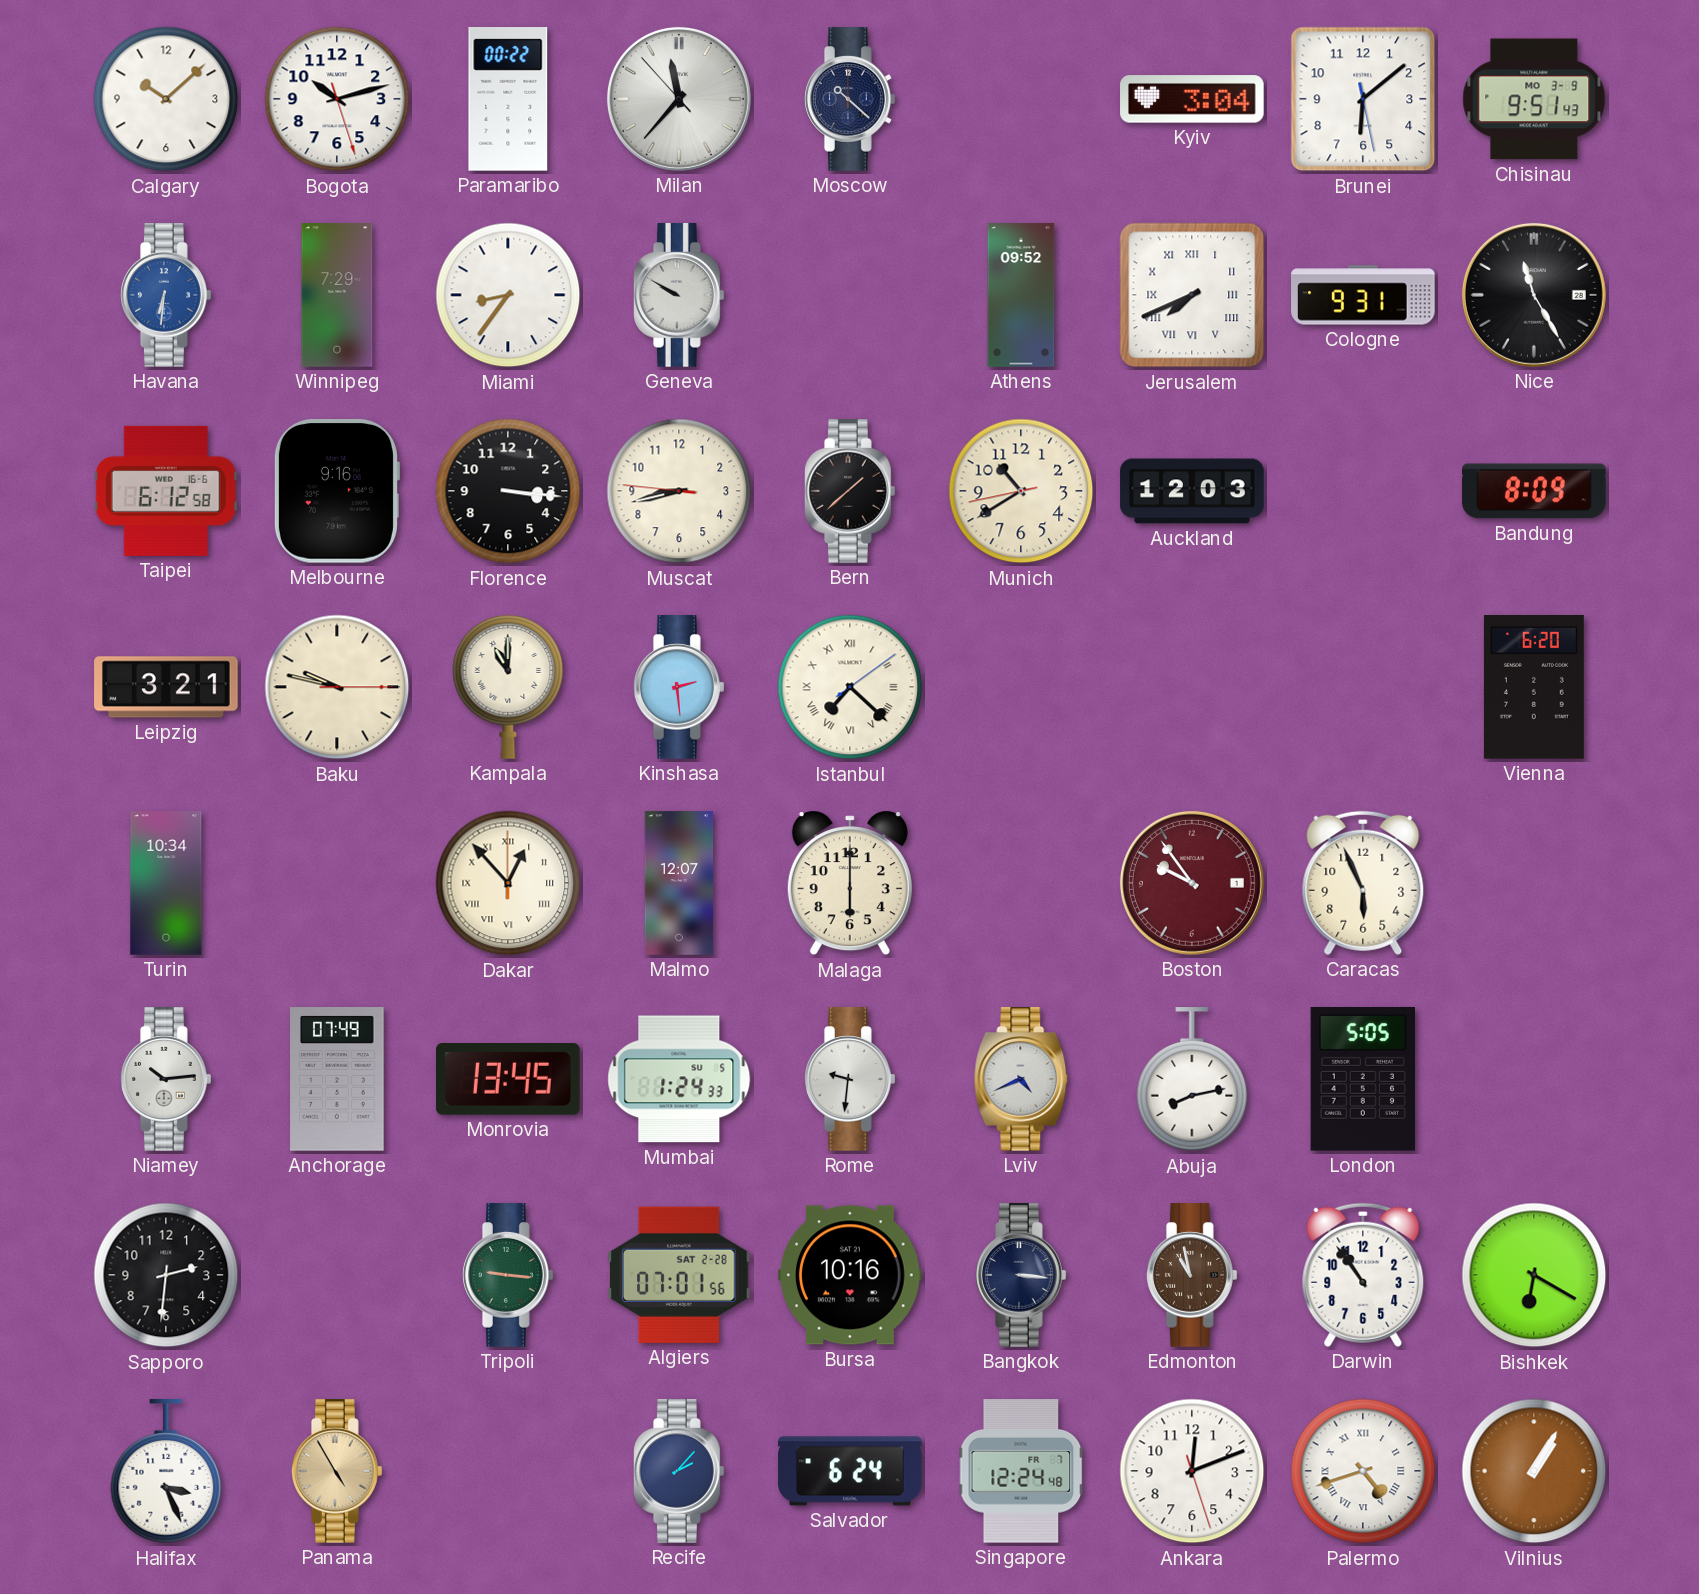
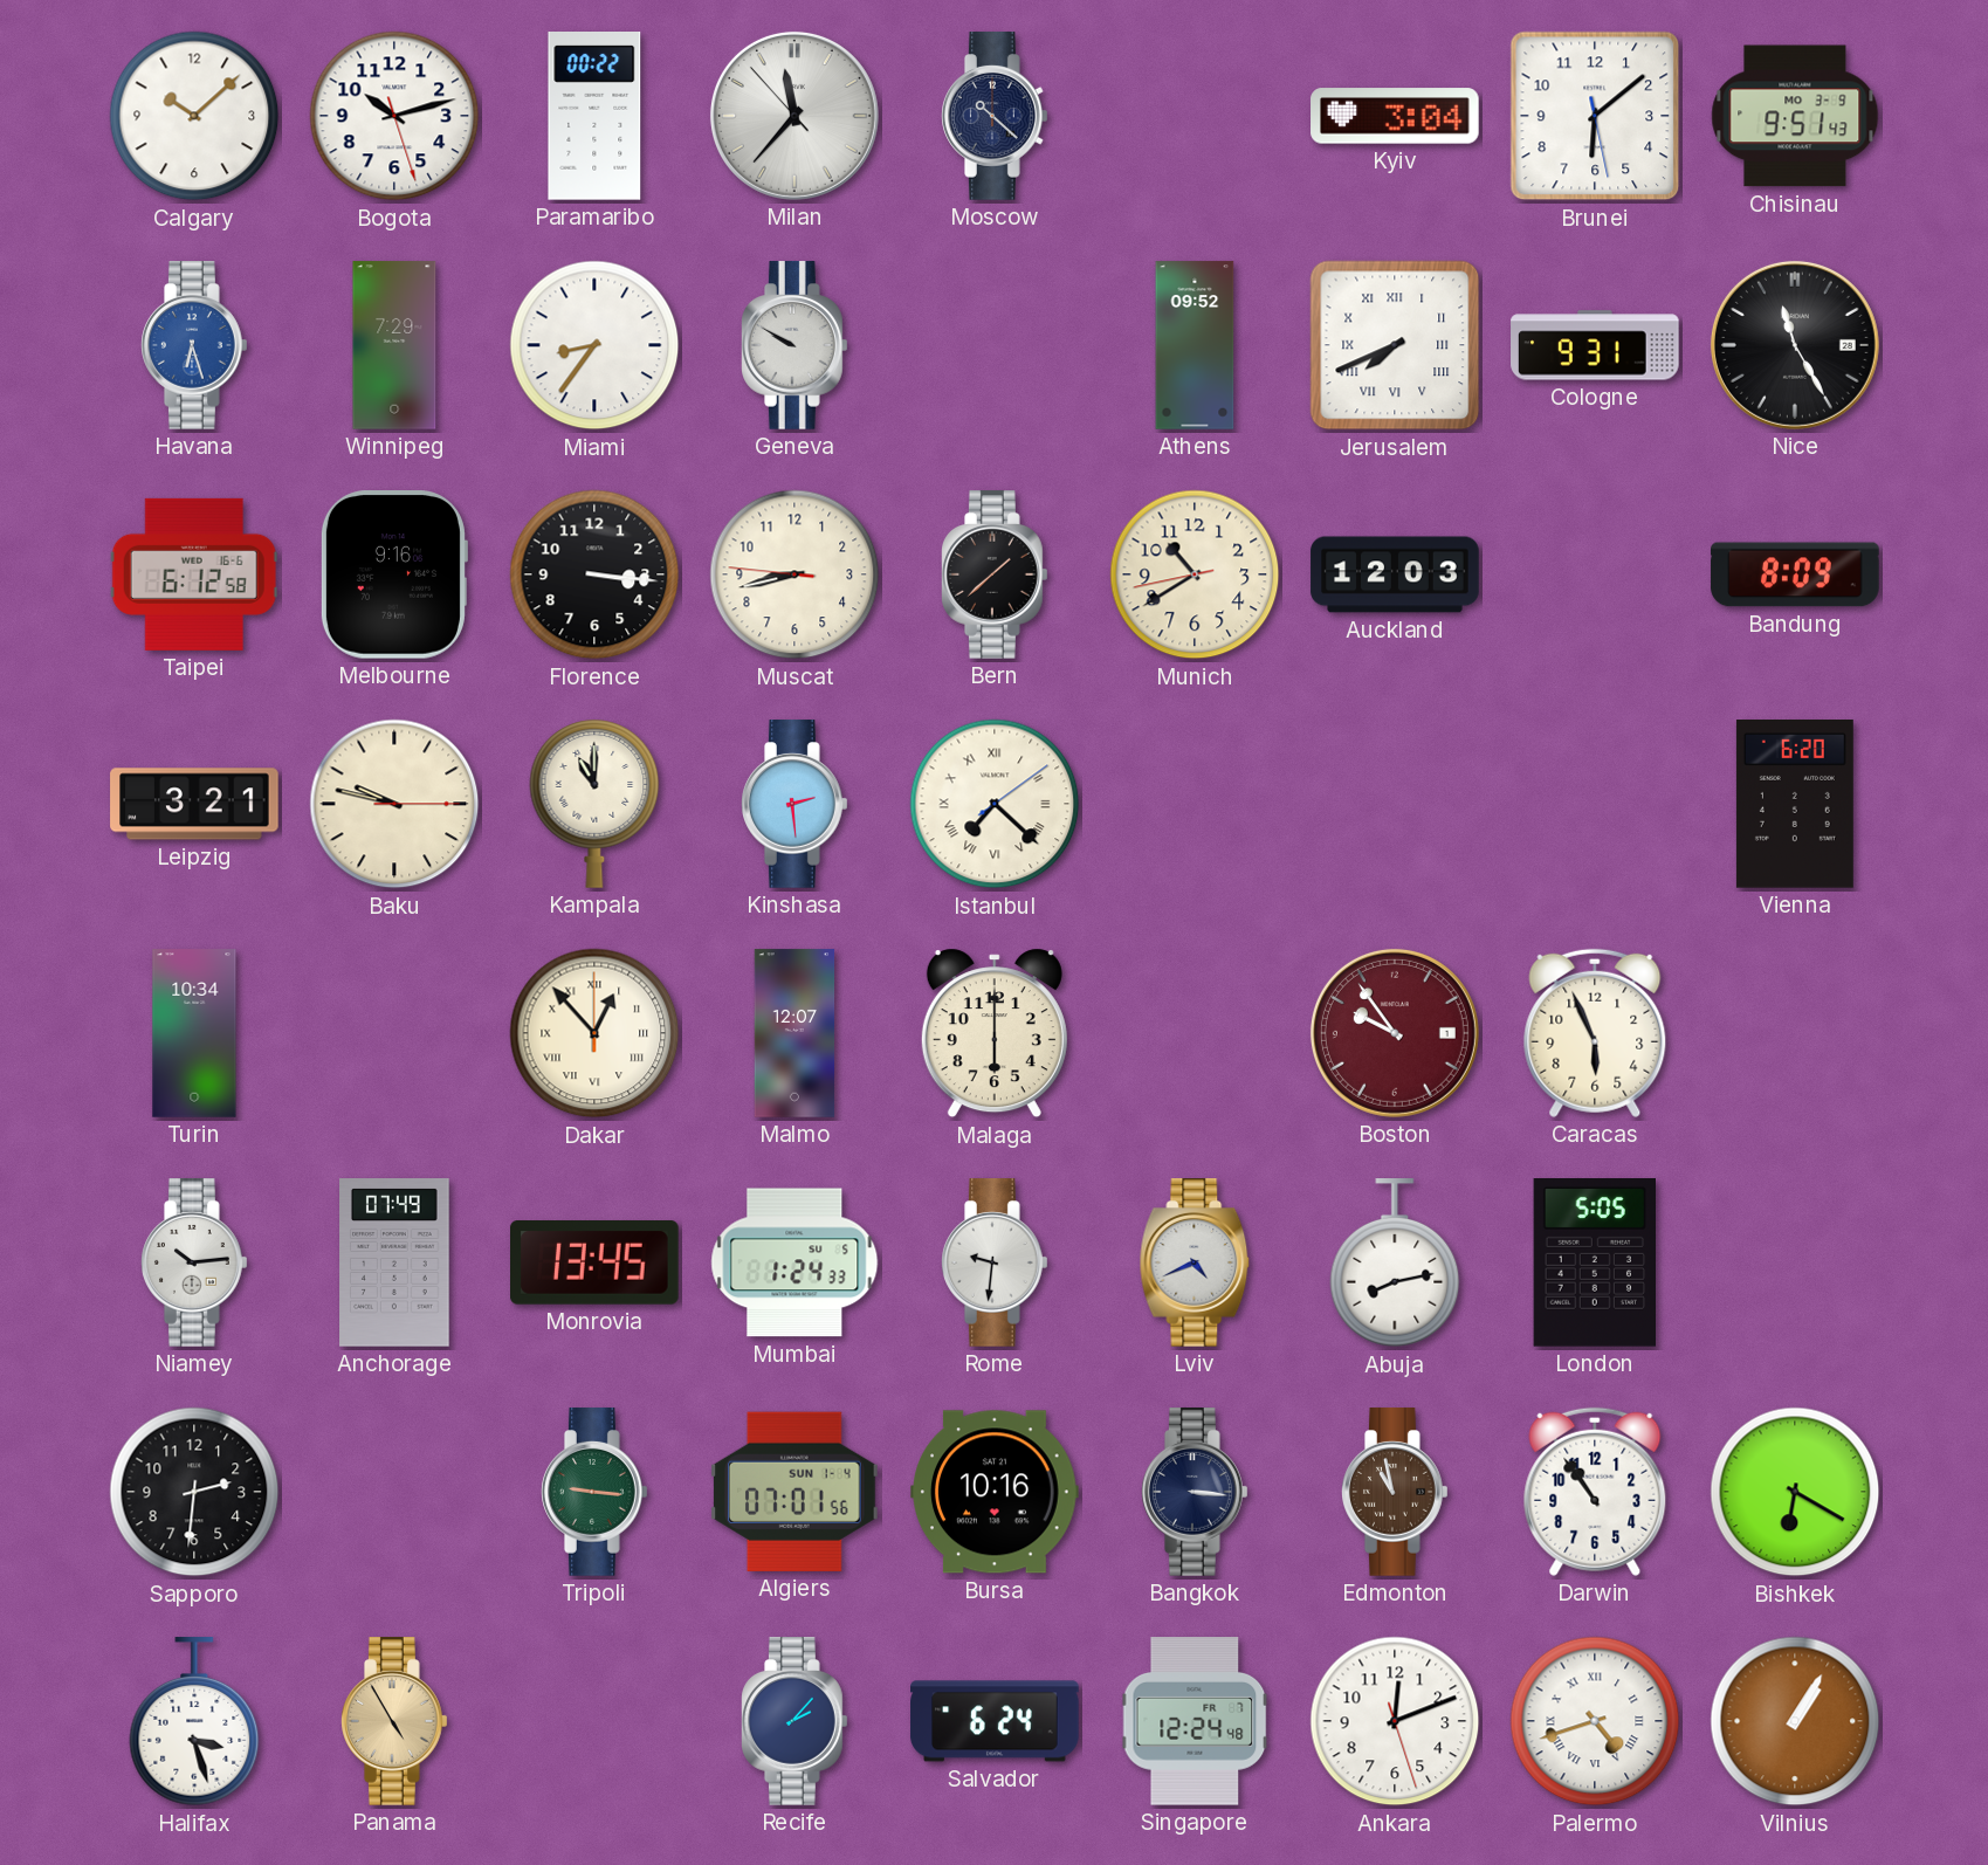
Havana: 6:31 -> 6:27
Algiers date: SAT 2-28 -> SUN 1-4
Halifax: 3:26 -> 3:27
